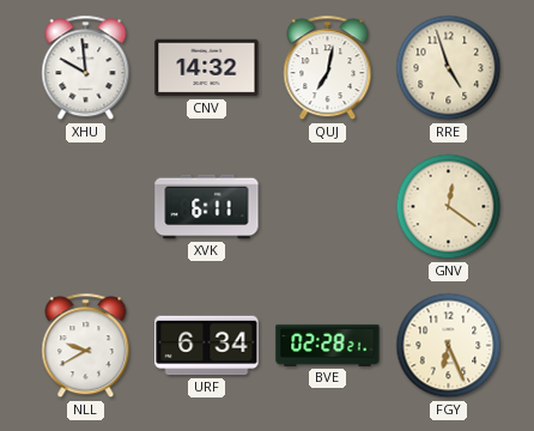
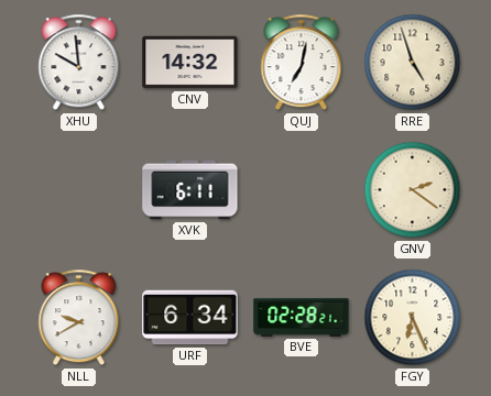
GNV: 12:21 -> 2:21
